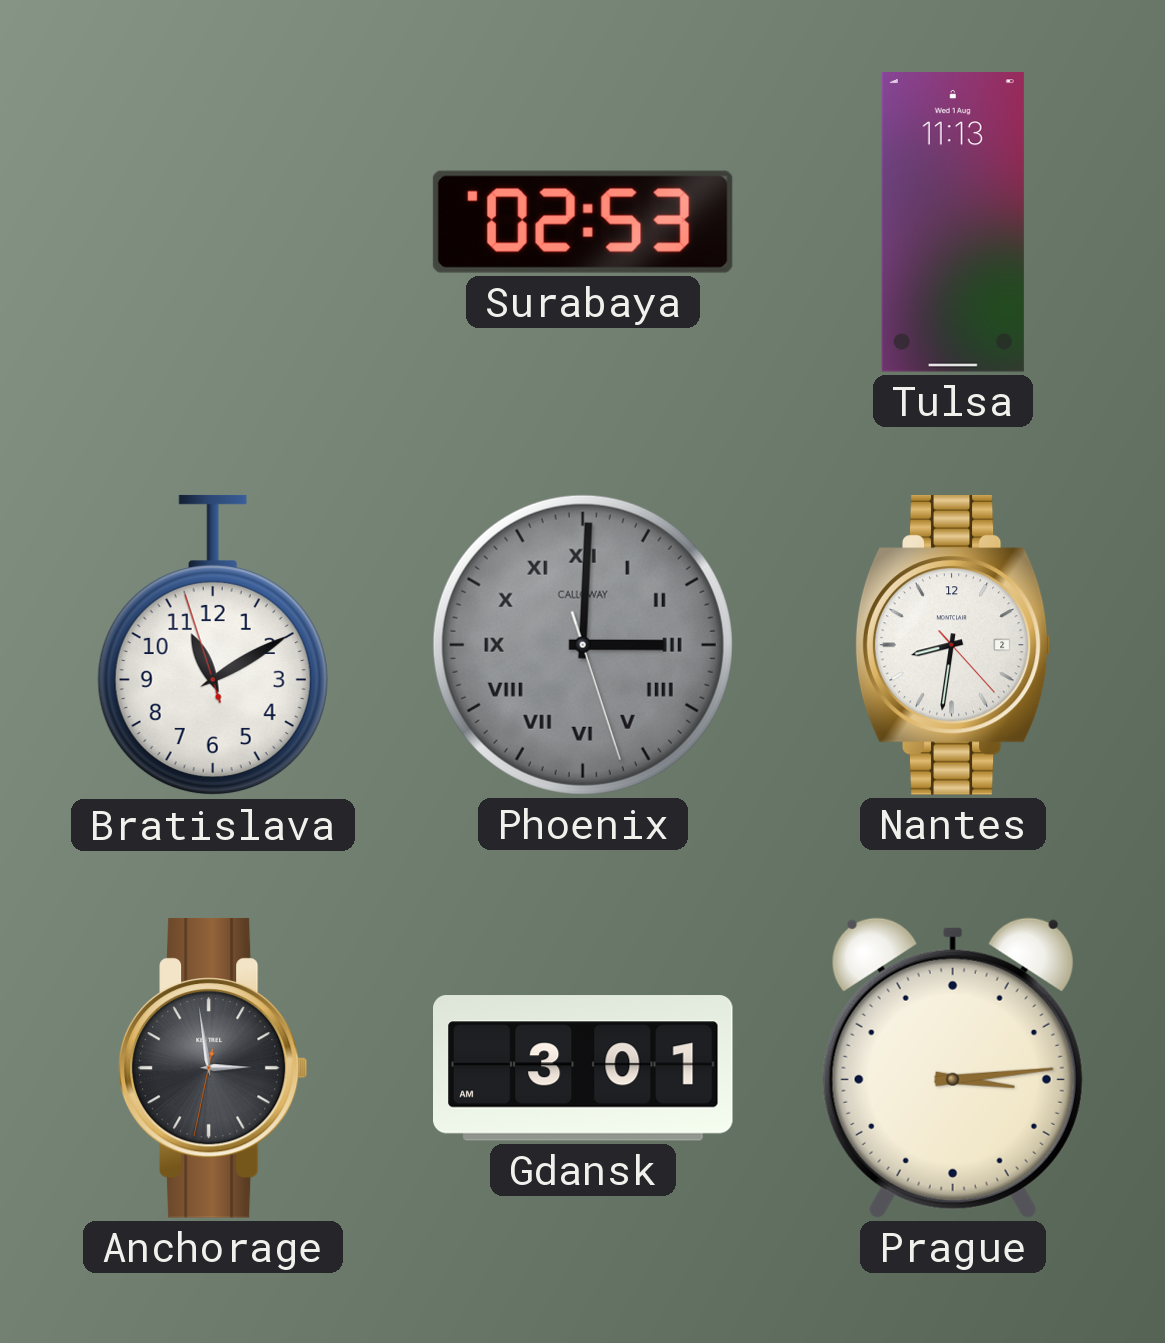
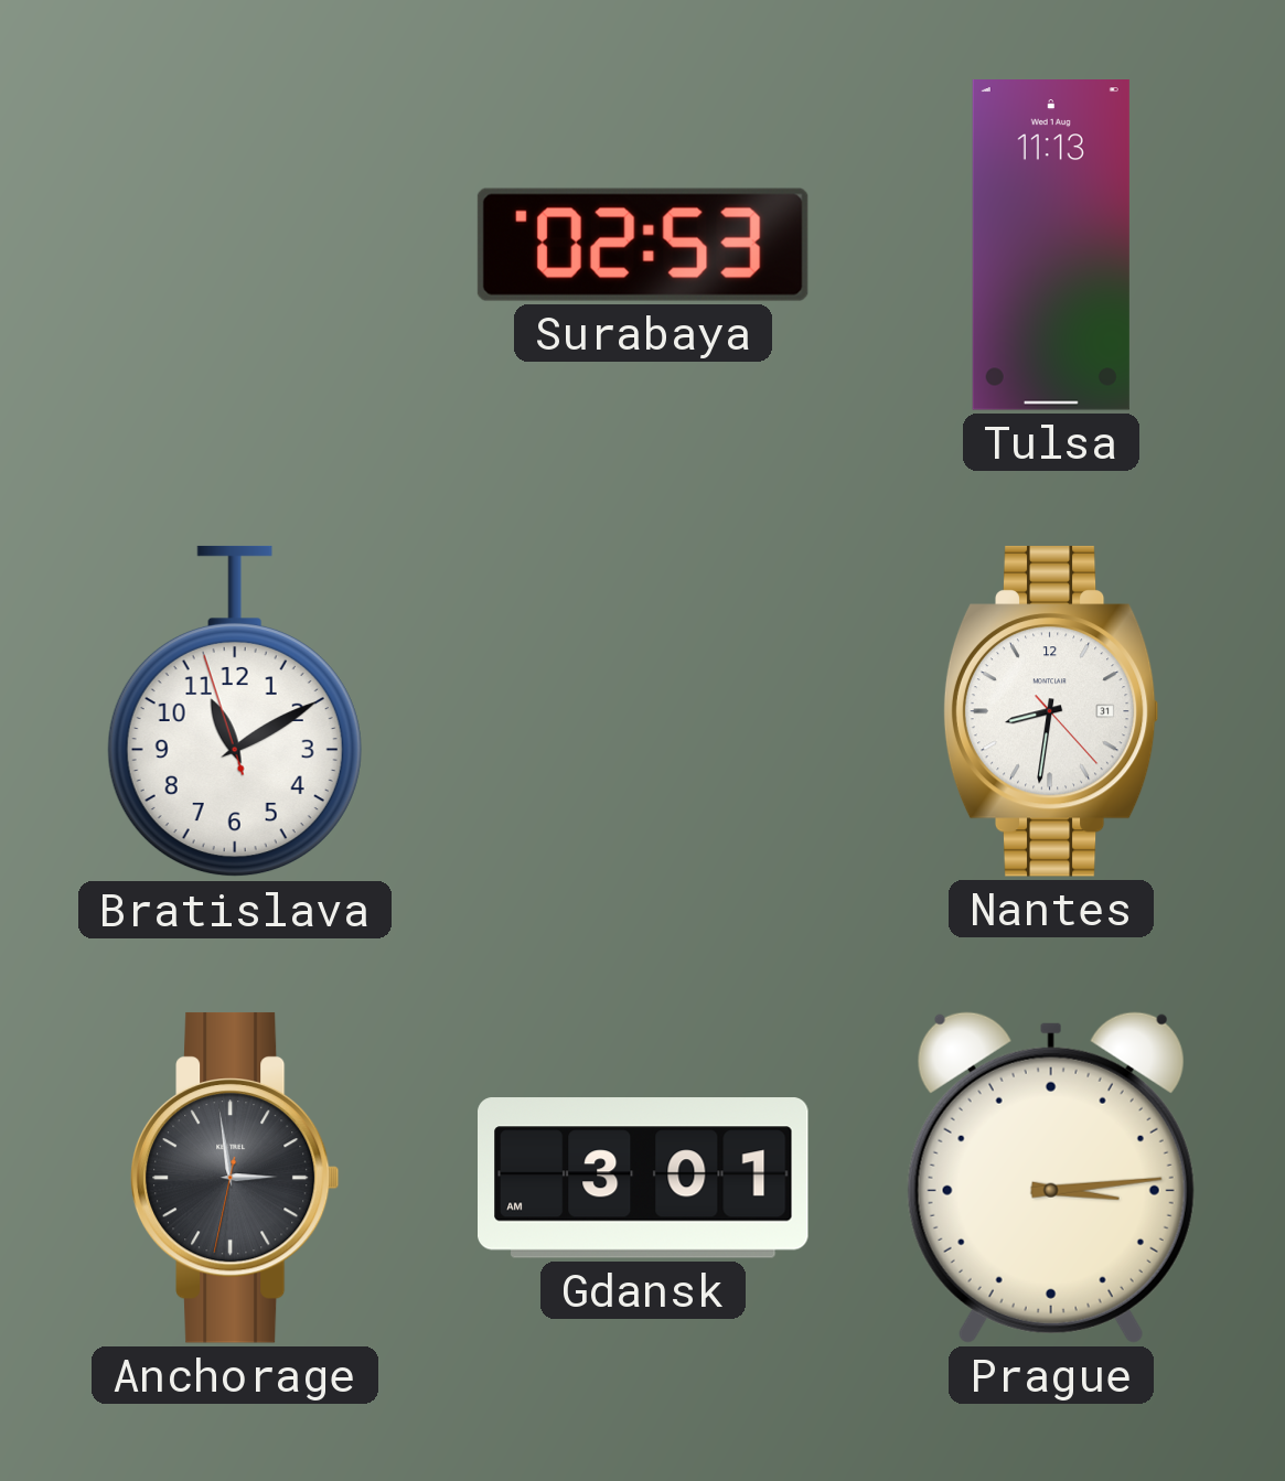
Phoenix: 3:00 -> none
Nantes date: 2 -> 31
